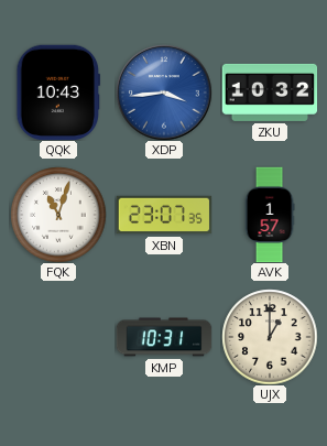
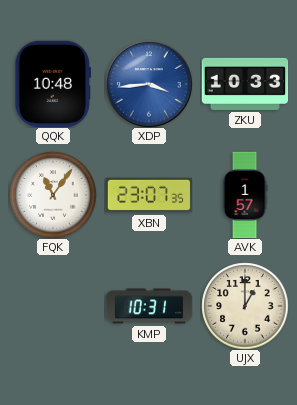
QQK: 10:43 -> 10:48
ZKU: 10:32 -> 10:33
FQK: 11:03 -> 11:06
